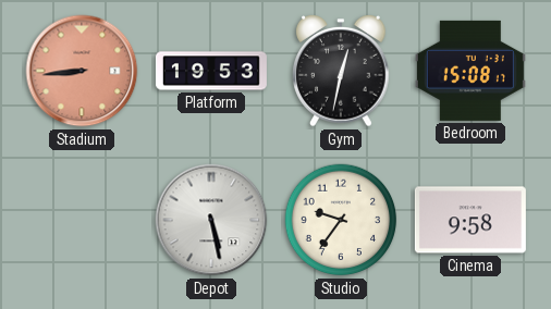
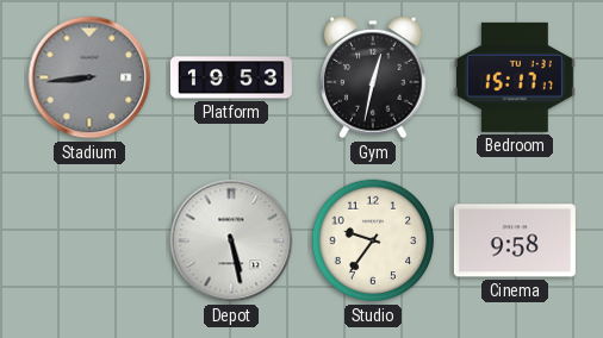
Stadium dial: salmon -> grey
Bedroom: 15:08 -> 15:17
